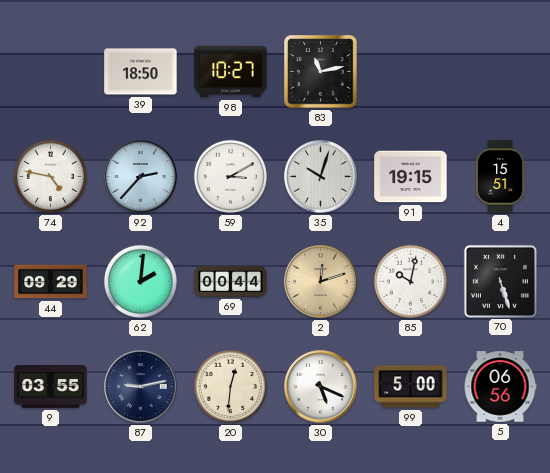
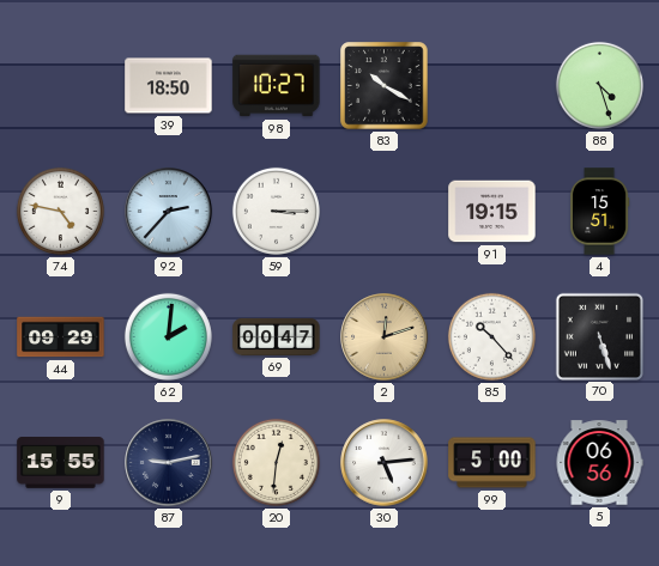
83: 11:13 -> 10:20
88: none -> 4:27
59: 3:10 -> 3:15
35: 10:03 -> none
69: 00:44 -> 00:47
85: 10:02 -> 10:23
9: 03:55 -> 15:55
30: 5:19 -> 5:14
